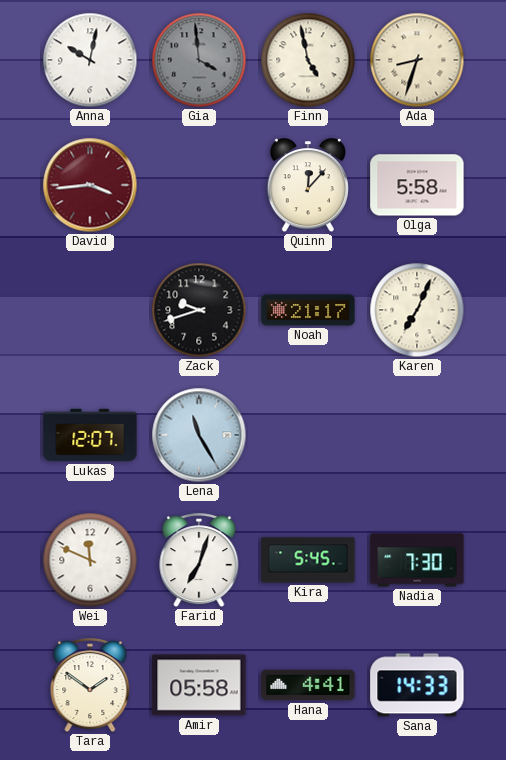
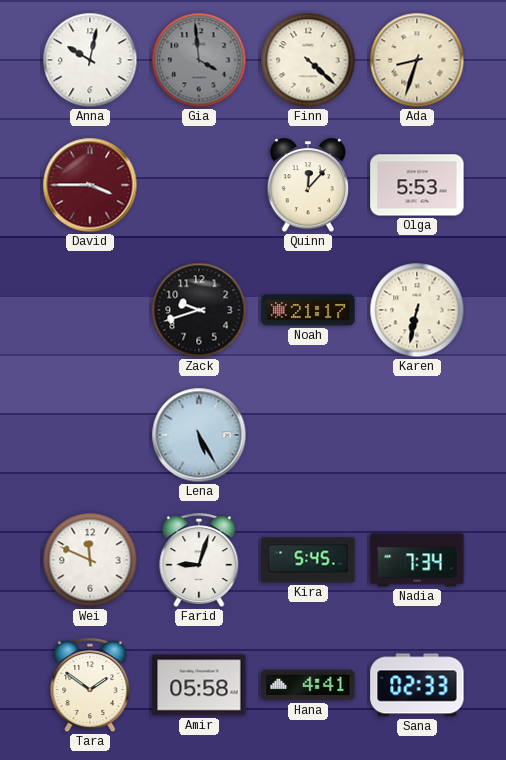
Finn: 4:58 -> 4:22
David: 3:44 -> 3:45
Olga: 5:58 -> 5:53
Karen: 7:04 -> 6:32
Lukas: 12:07 -> none
Lena: 11:25 -> 5:25
Farid: 7:03 -> 9:03
Nadia: 7:30 -> 7:34
Sana: 14:33 -> 02:33
